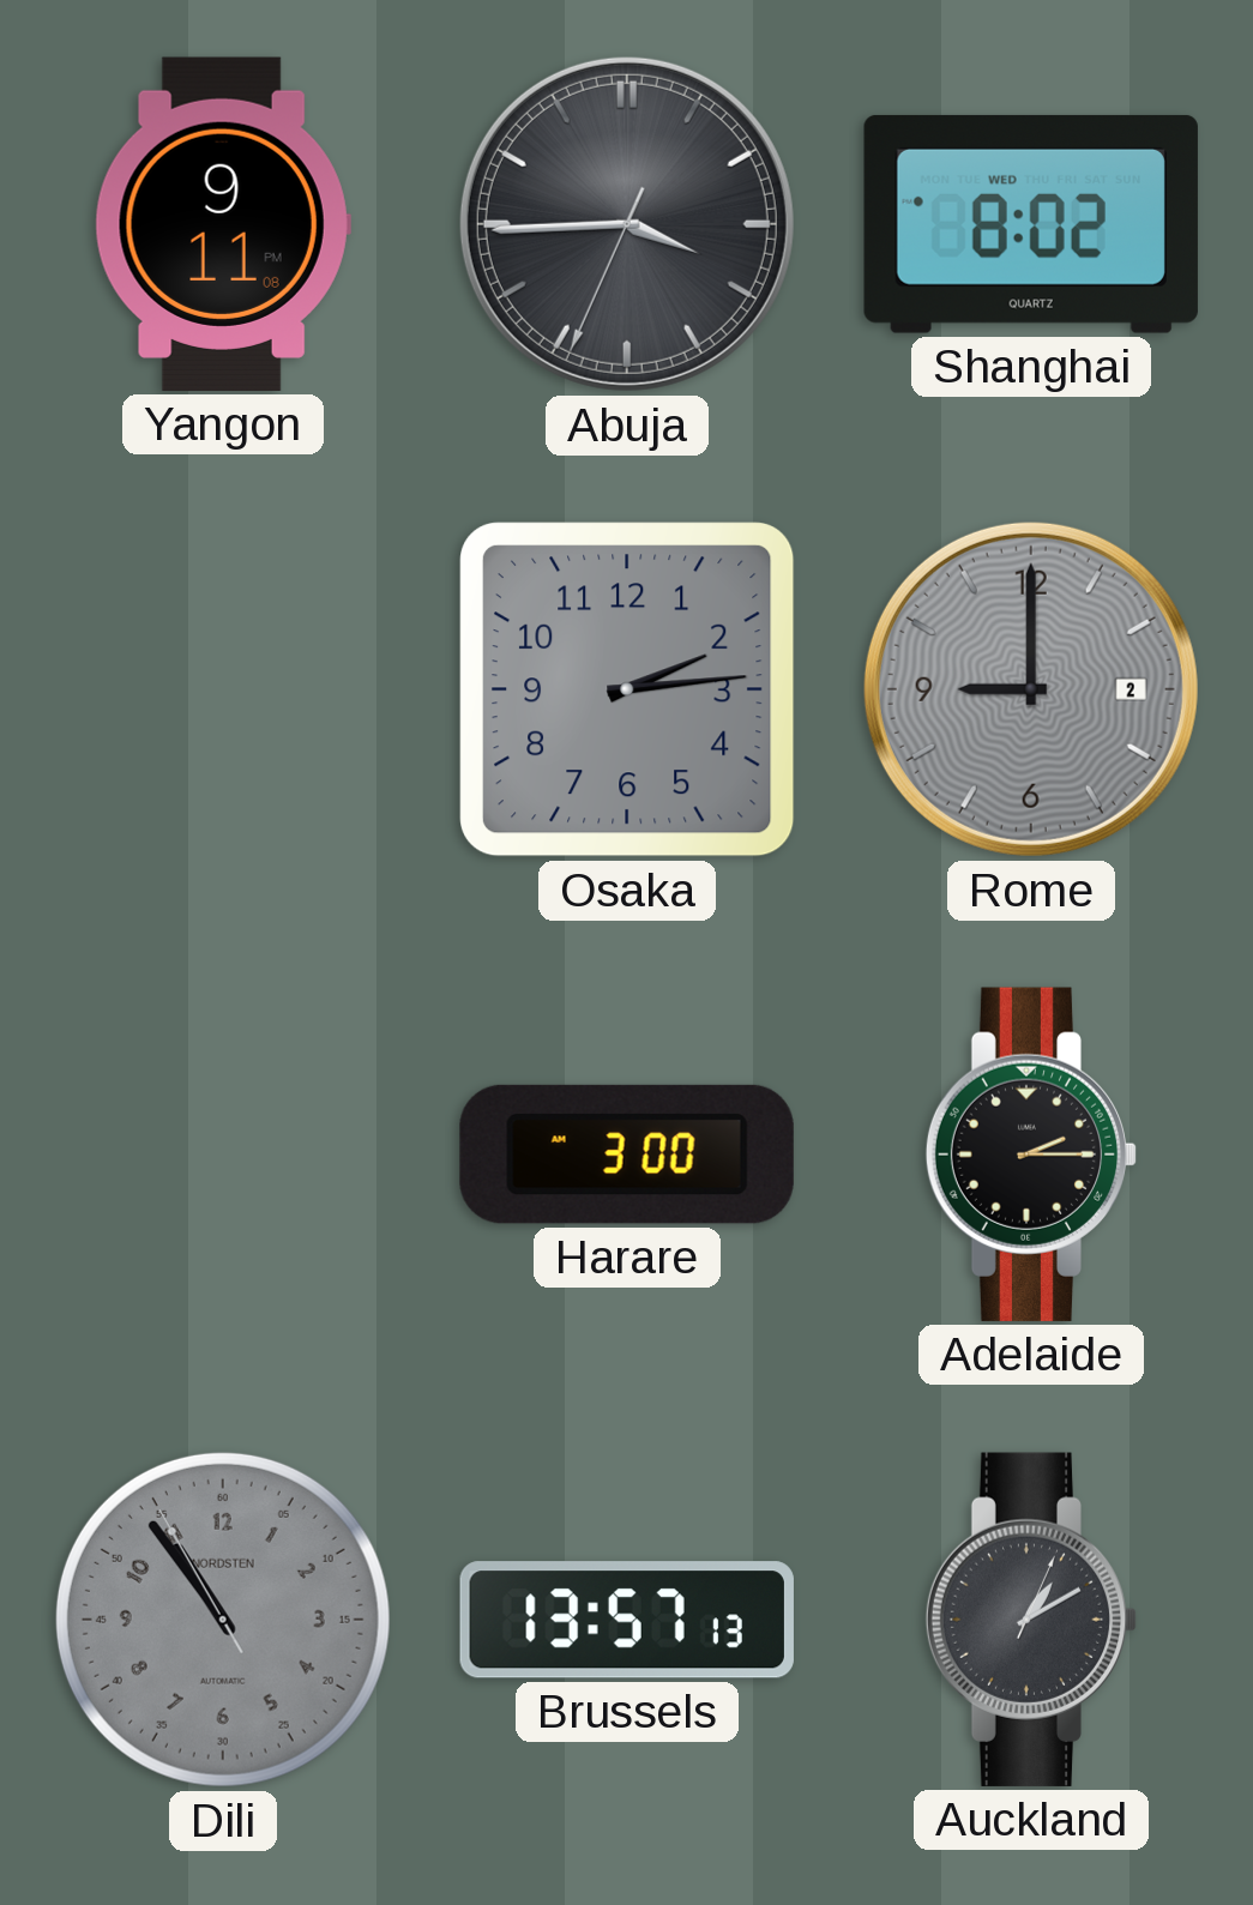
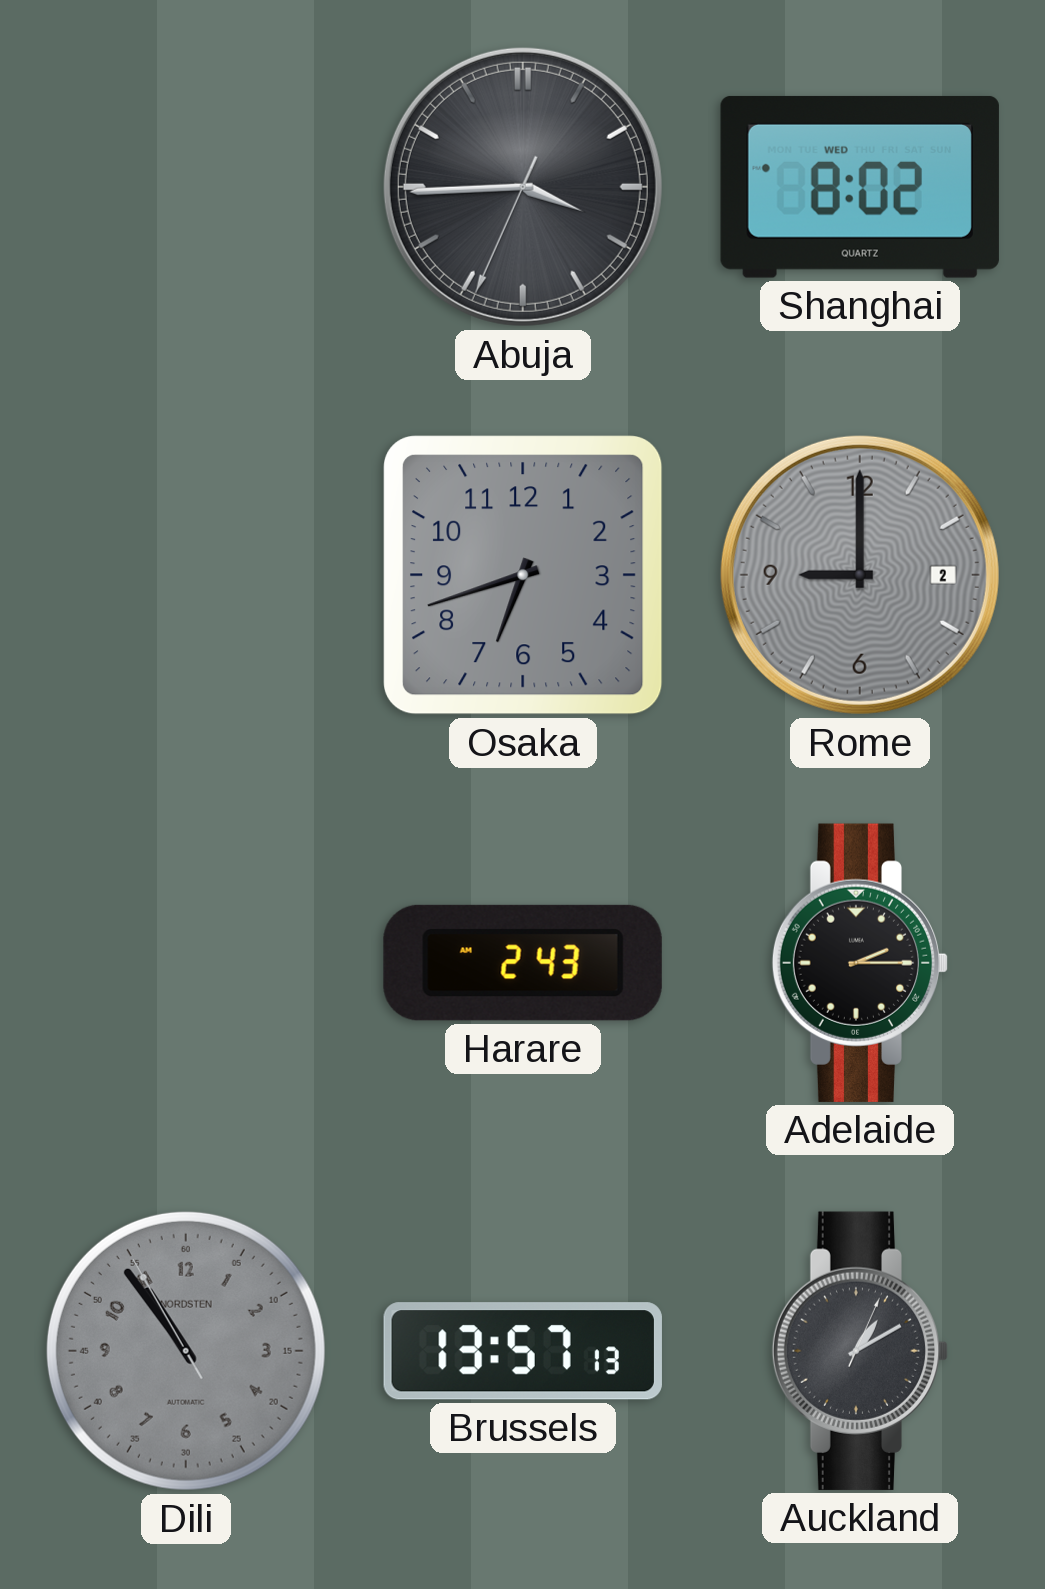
Yangon: 9:11 -> none
Osaka: 2:14 -> 6:42
Harare: 3:00 -> 2:43
